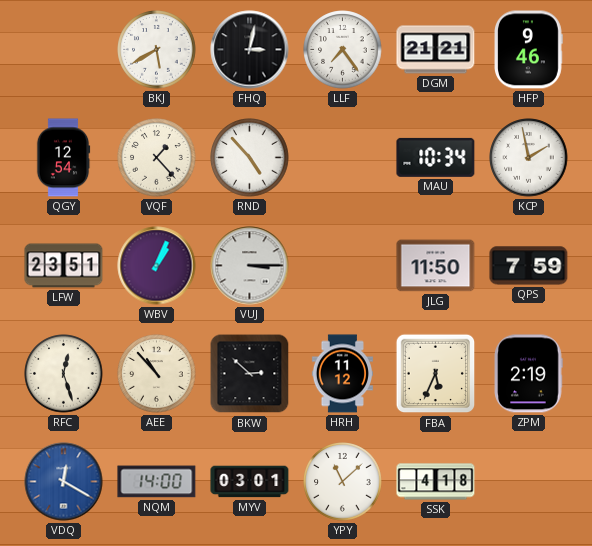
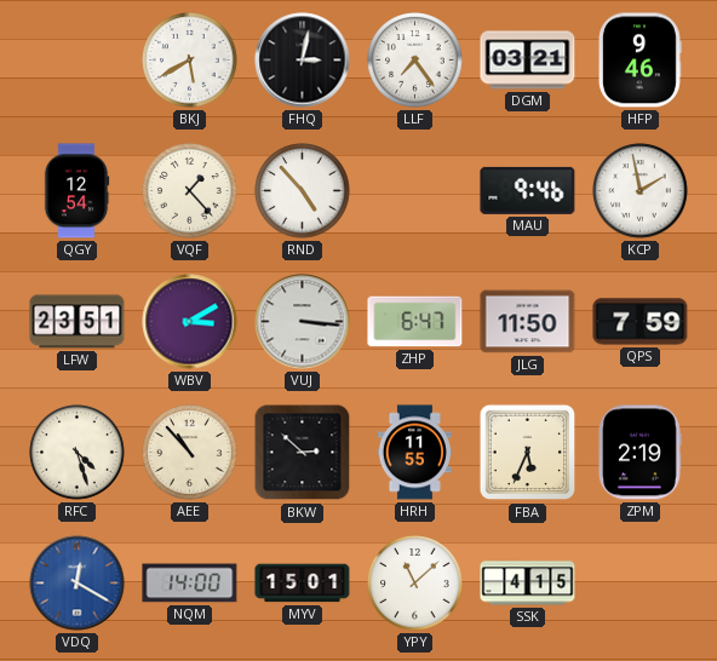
DGM: 21:21 -> 03:21
MAU: 10:34 -> 9:46
WBV: 1:04 -> 3:10
VUJ: 3:15 -> 3:16
ZHP: none -> 6:47
RFC: 12:27 -> 4:27
HRH: 11:12 -> 11:55
MYV: 03:01 -> 15:01
SSK: 4:18 -> 4:15
